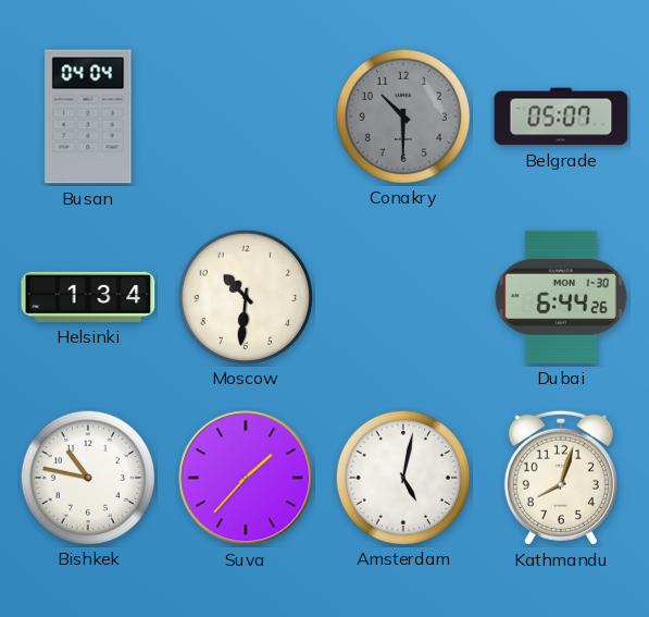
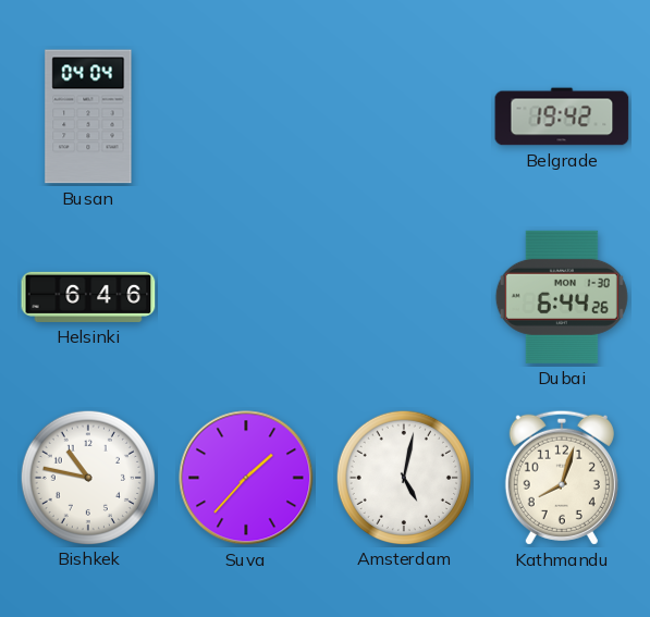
Conakry: 10:30 -> none
Belgrade: 05:07 -> 19:42
Helsinki: 1:34 -> 6:46
Moscow: 10:31 -> none
